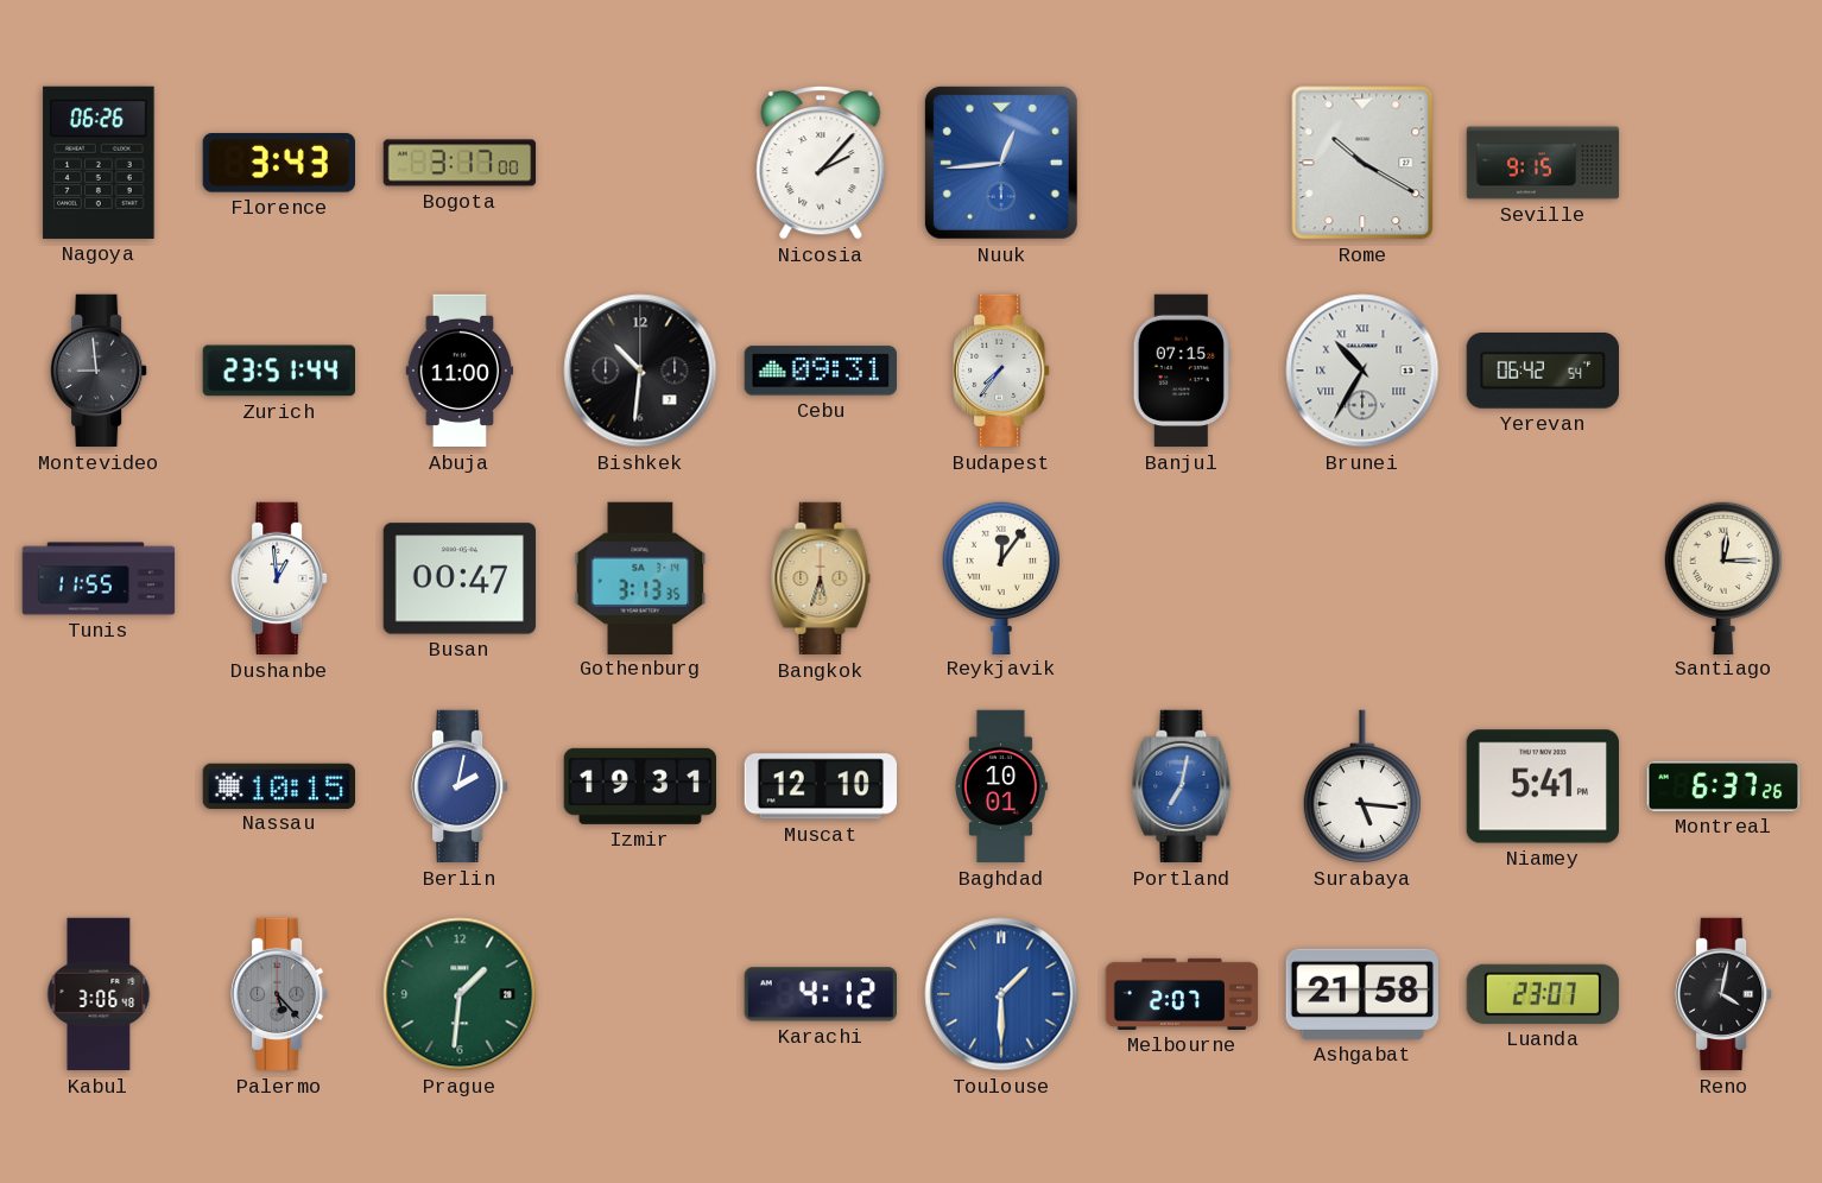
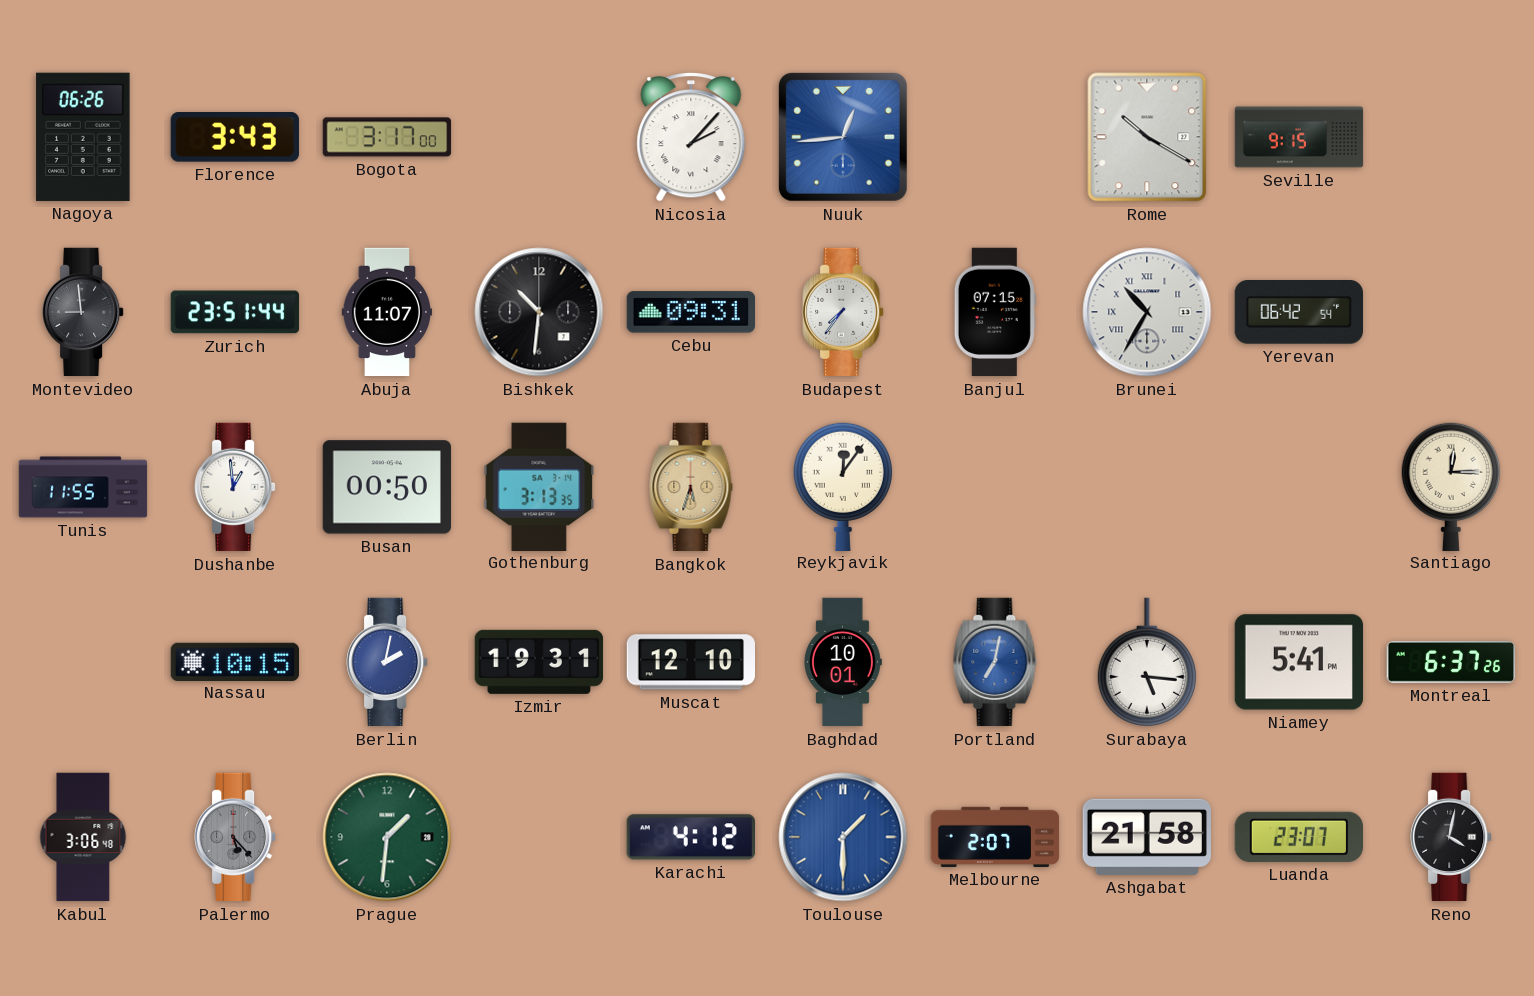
Abuja: 11:00 -> 11:07
Busan: 00:47 -> 00:50
